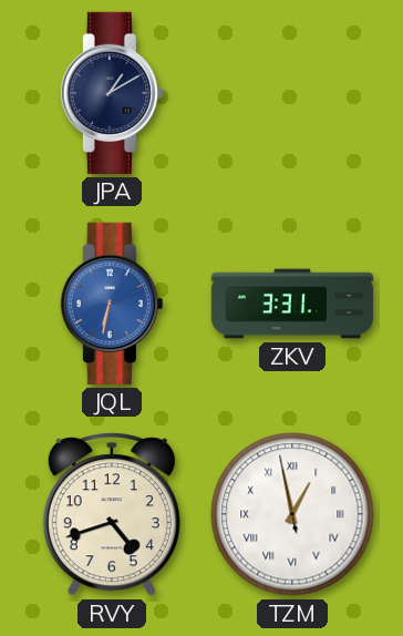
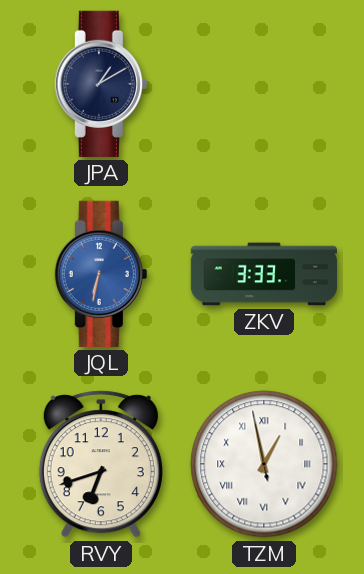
ZKV: 3:31 -> 3:33
RVY: 4:42 -> 6:42
